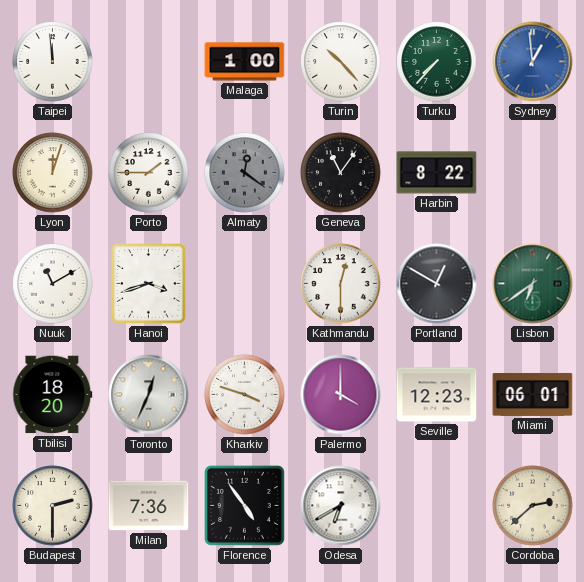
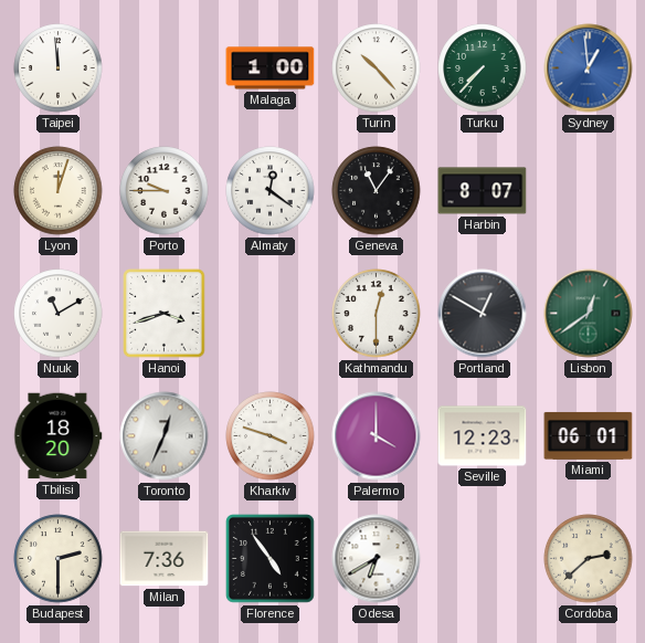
Porto: 1:45 -> 9:45
Almaty dial: grey -> white
Harbin: 8:22 -> 8:07
Lisbon: 6:39 -> 12:39
